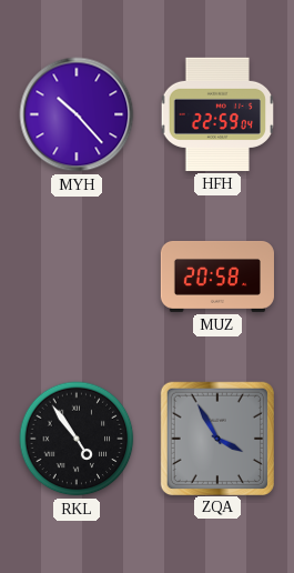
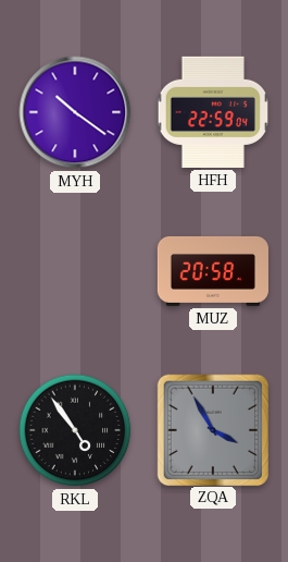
MYH: 10:23 -> 10:21
